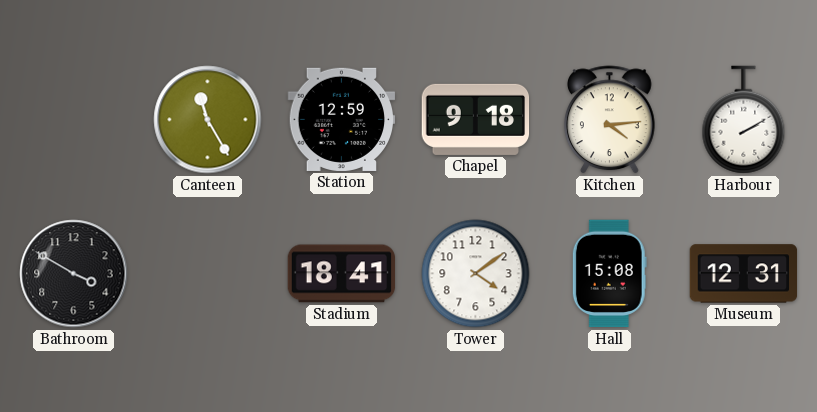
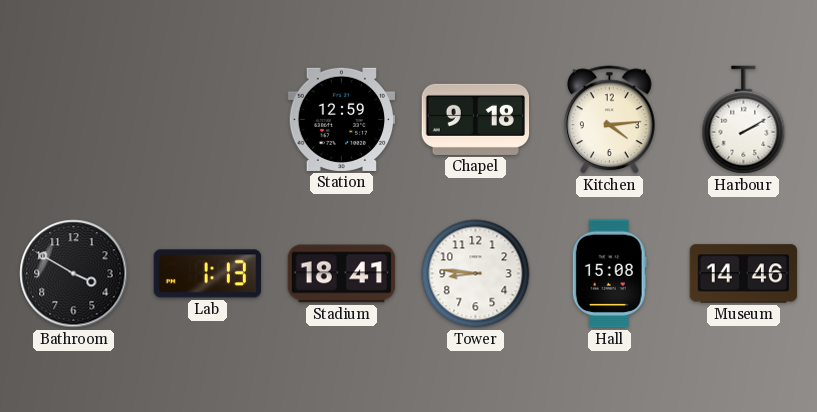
Canteen: 11:25 -> none
Lab: none -> 1:13
Tower: 4:09 -> 8:46
Museum: 12:31 -> 14:46
